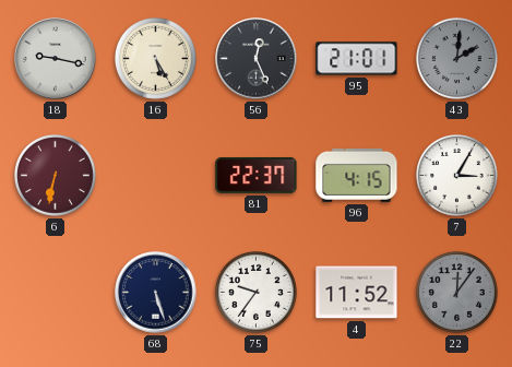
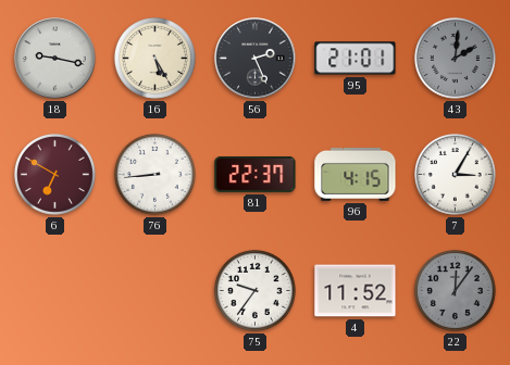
56: 12:26 -> 2:26
6: 6:32 -> 6:50
76: none -> 8:44
68: 5:27 -> none
